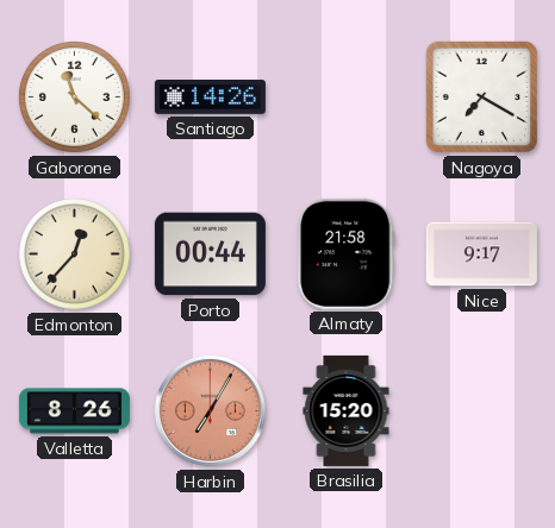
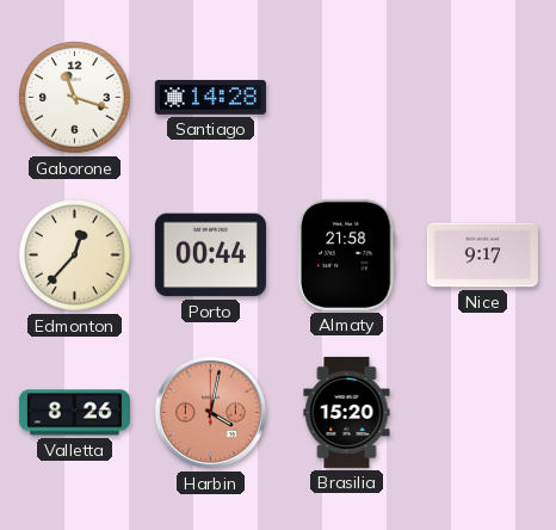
Gaborone: 11:22 -> 11:18
Santiago: 14:26 -> 14:28
Nagoya: 7:20 -> none
Harbin: 7:05 -> 4:02
